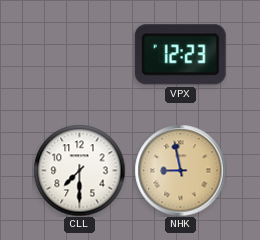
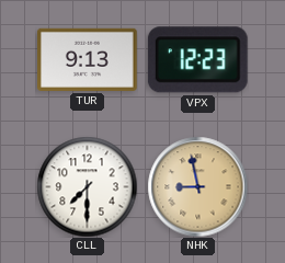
TUR: none -> 9:13
